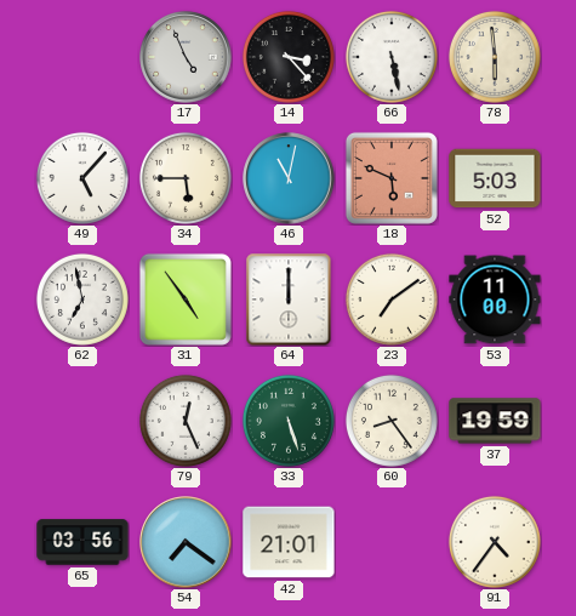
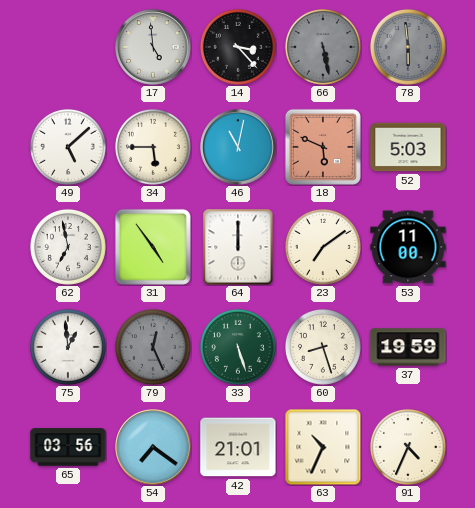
17: 4:56 -> 4:59
66 dial: white -> grey
78 dial: cream -> grey
49: 5:07 -> 5:08
75: none -> 12:59
79 dial: white -> grey
60: 8:24 -> 8:27
63: none -> 10:34
91: 4:36 -> 4:34
